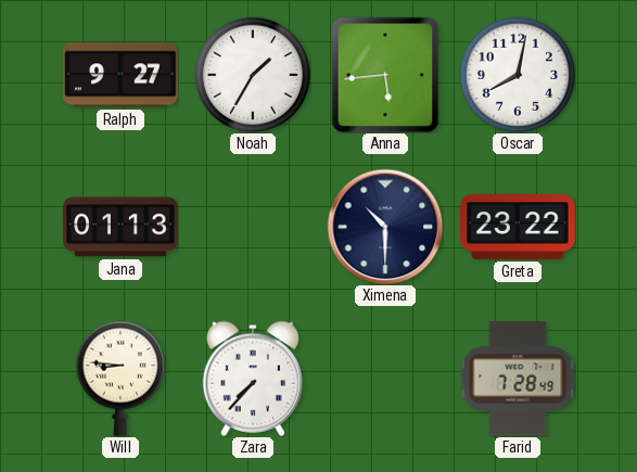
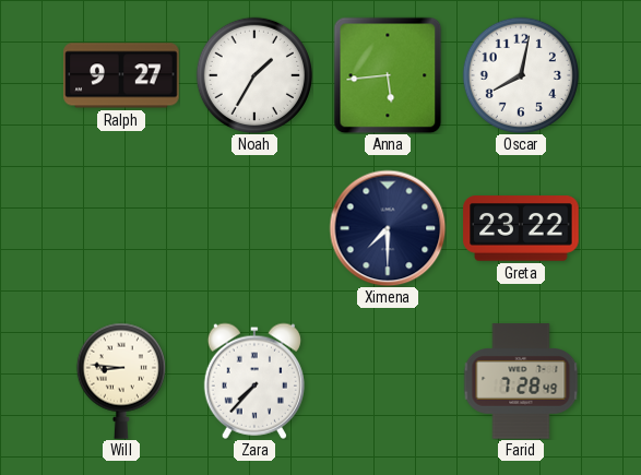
Jana: 01:13 -> none
Ximena: 10:30 -> 7:30
